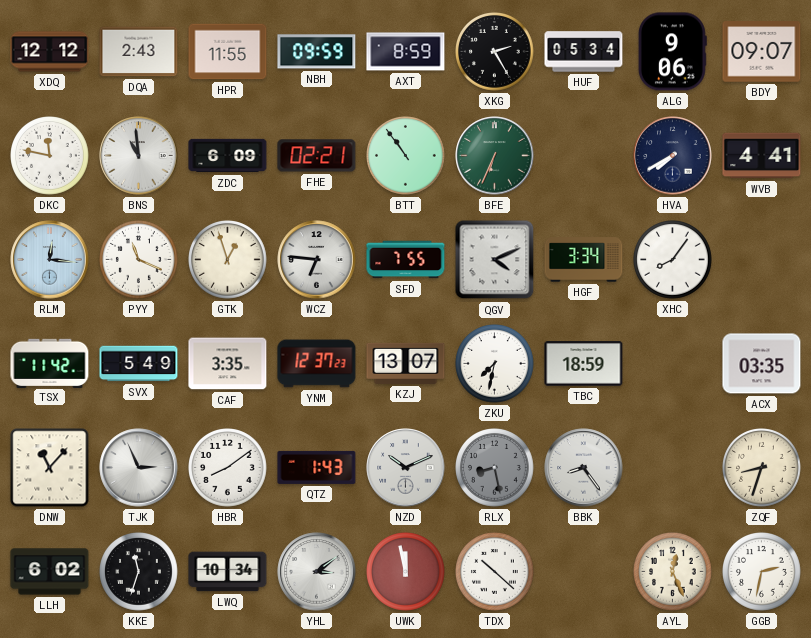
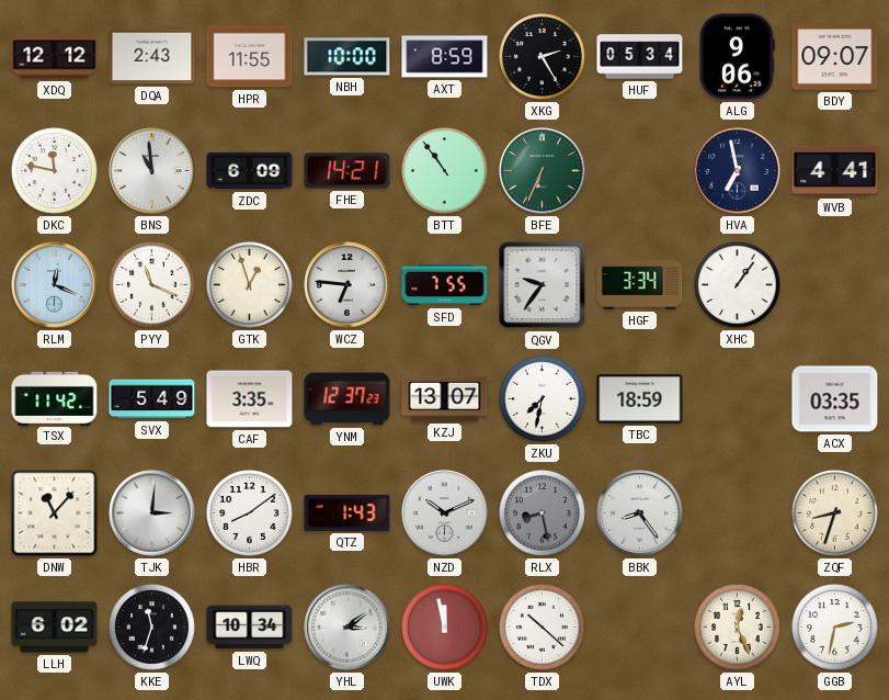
NBH: 09:59 -> 10:00
FHE: 02:21 -> 14:21
HVA: 7:40 -> 6:58
RLM: 12:16 -> 12:19
QGV: 4:11 -> 9:36
XHC: 8:06 -> 1:06
TJK: 2:56 -> 3:01
